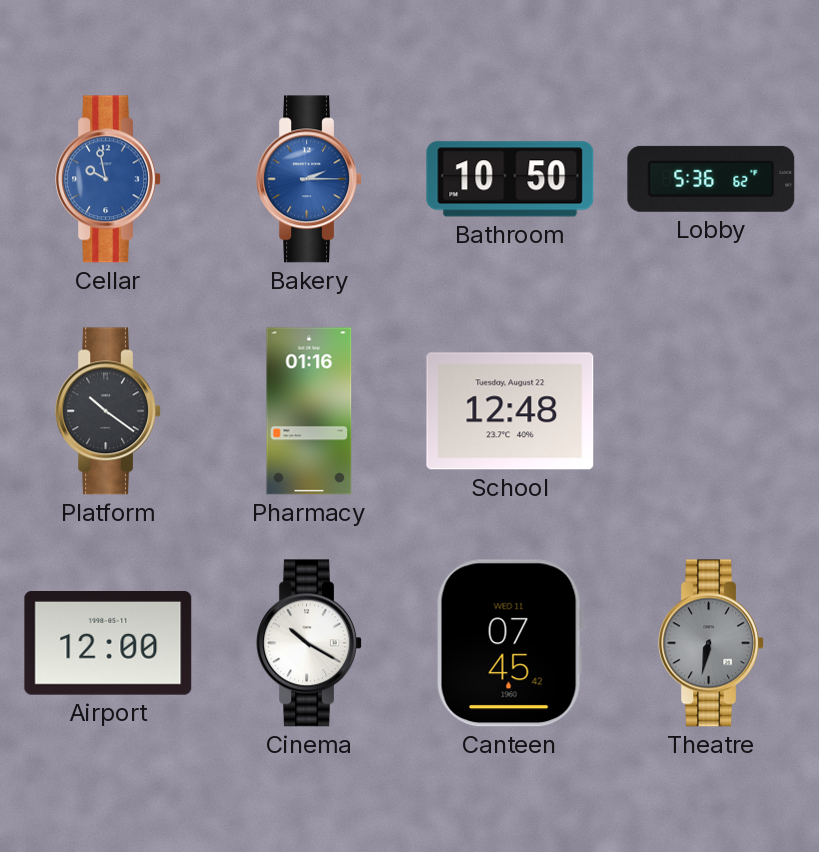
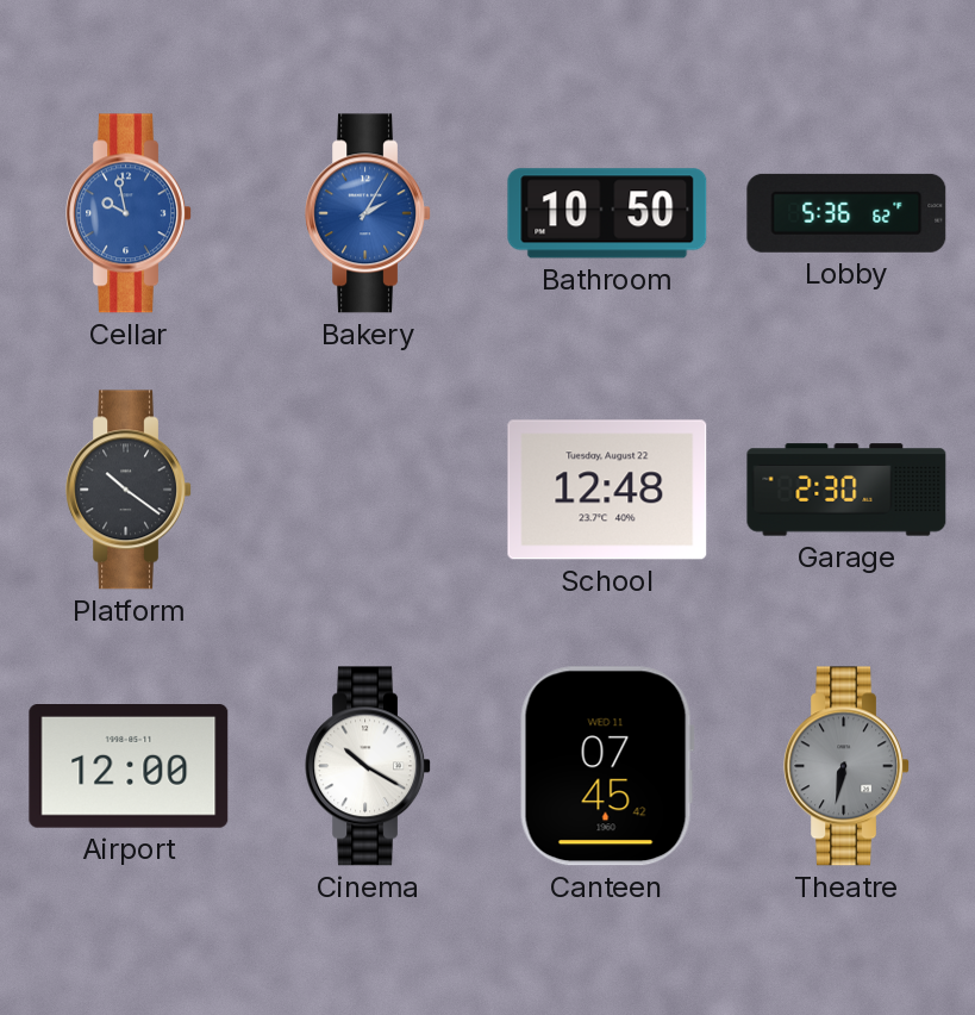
Bakery: 2:15 -> 2:05
Pharmacy: 01:16 -> none
Garage: none -> 2:30
